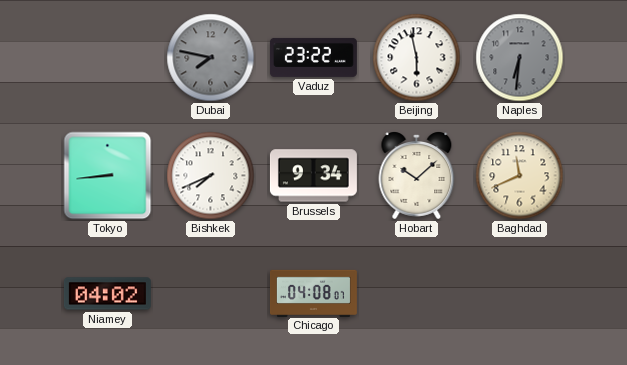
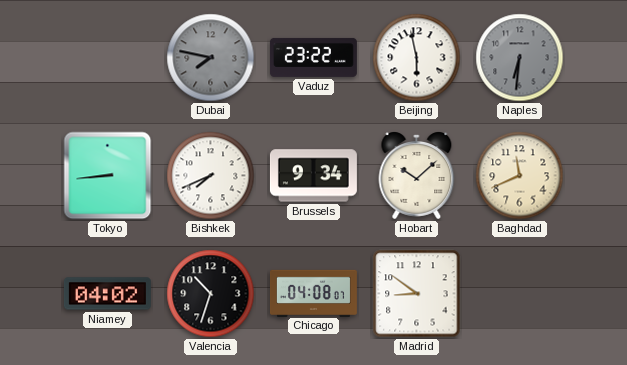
Valencia: none -> 10:33
Madrid: none -> 8:51
